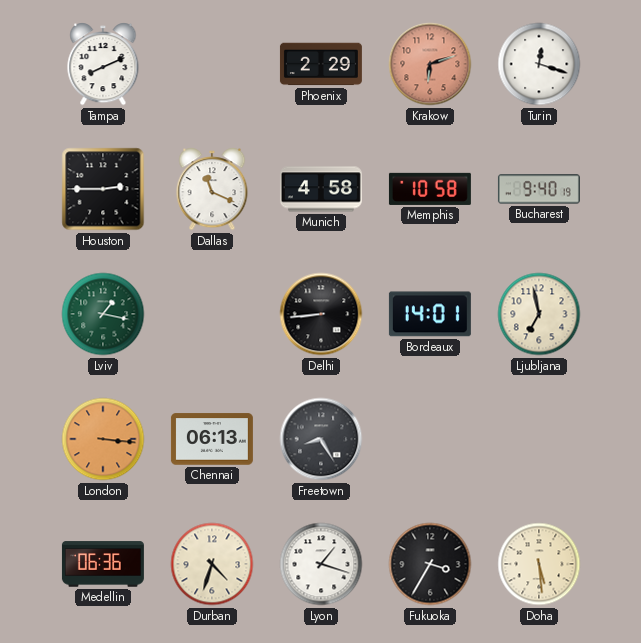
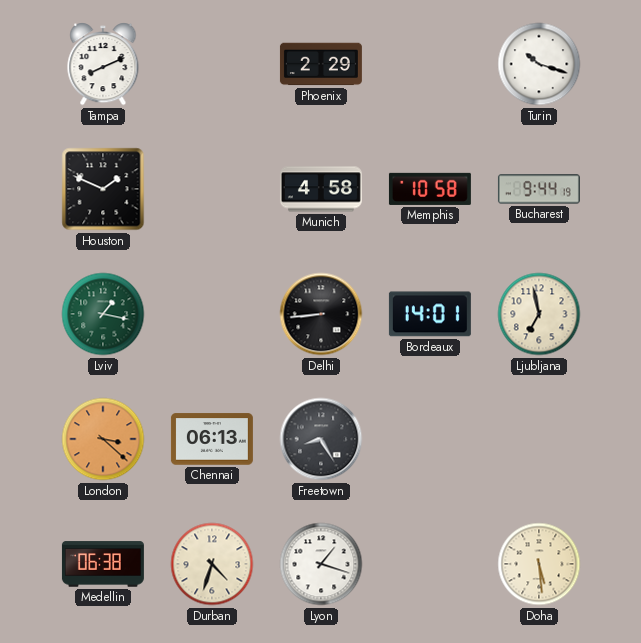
Krakow: 6:12 -> none
Turin: 12:18 -> 10:18
Houston: 2:45 -> 1:49
Dallas: 11:19 -> none
Bucharest: 9:40 -> 9:44
London: 3:16 -> 3:22
Medellin: 06:36 -> 06:38
Fukuoka: 3:35 -> none
